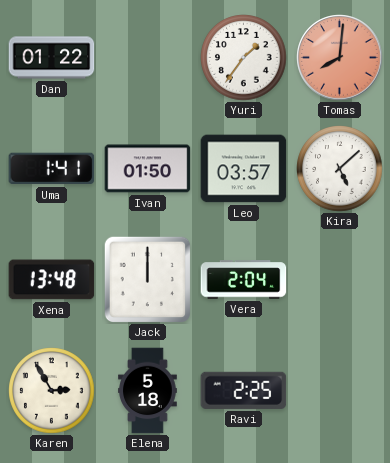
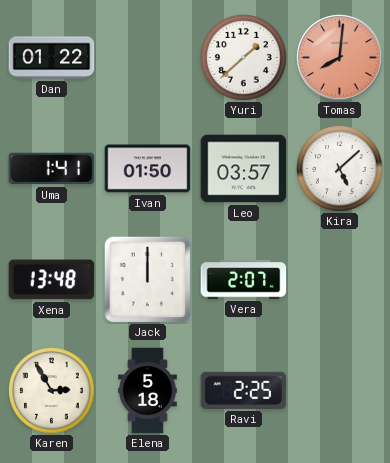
Yuri: 1:36 -> 1:38
Vera: 2:04 -> 2:07
